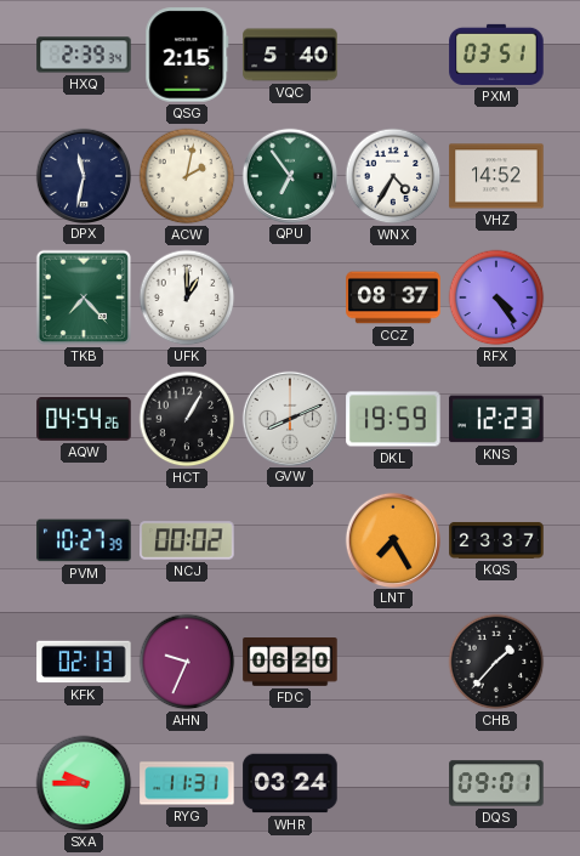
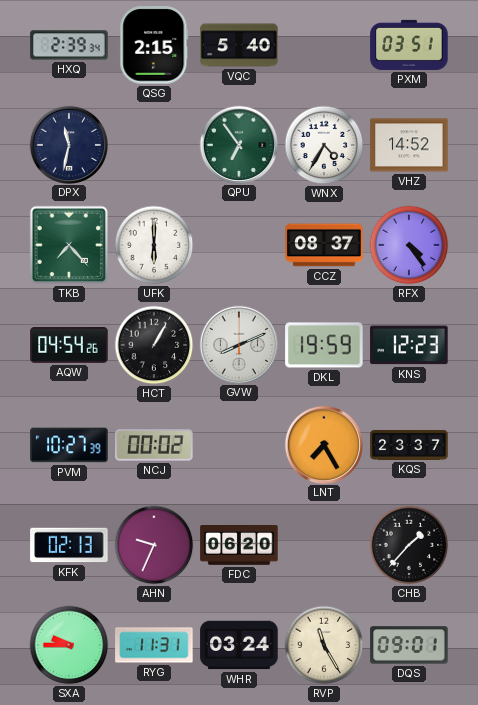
ACW: 2:02 -> none
UFK: 1:00 -> 6:00
RVP: none -> 11:25
